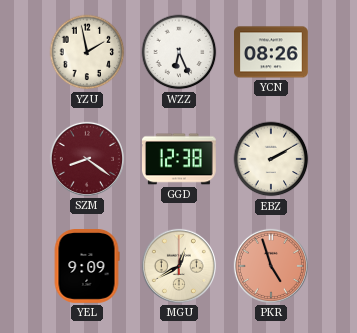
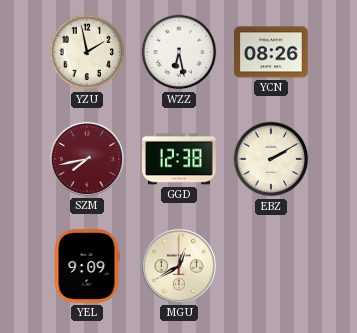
WZZ: 6:26 -> 6:28
SZM: 8:21 -> 7:43
PKR: 4:57 -> none
